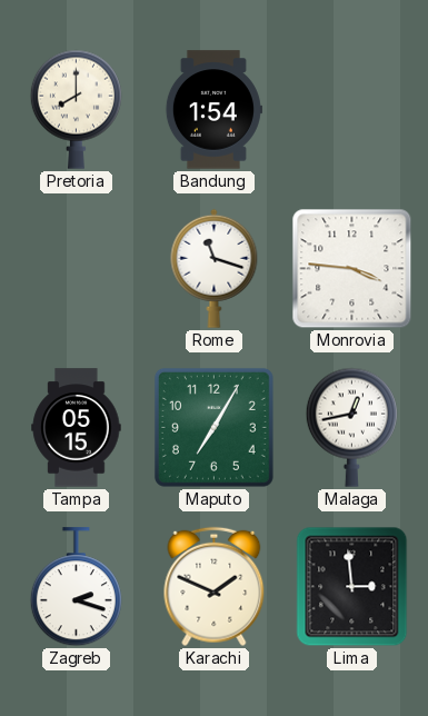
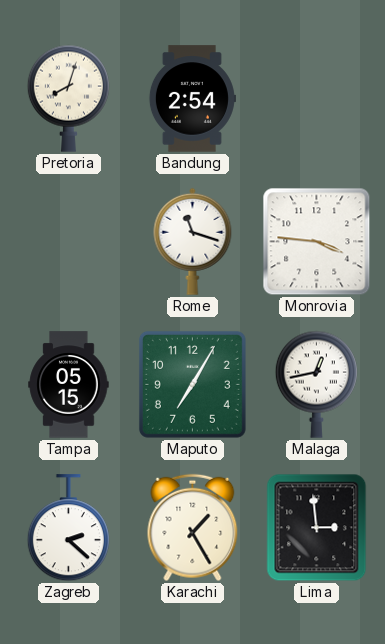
Pretoria: 8:00 -> 8:03
Bandung: 1:54 -> 2:54
Zagreb: 2:18 -> 2:22
Karachi: 1:49 -> 1:25
